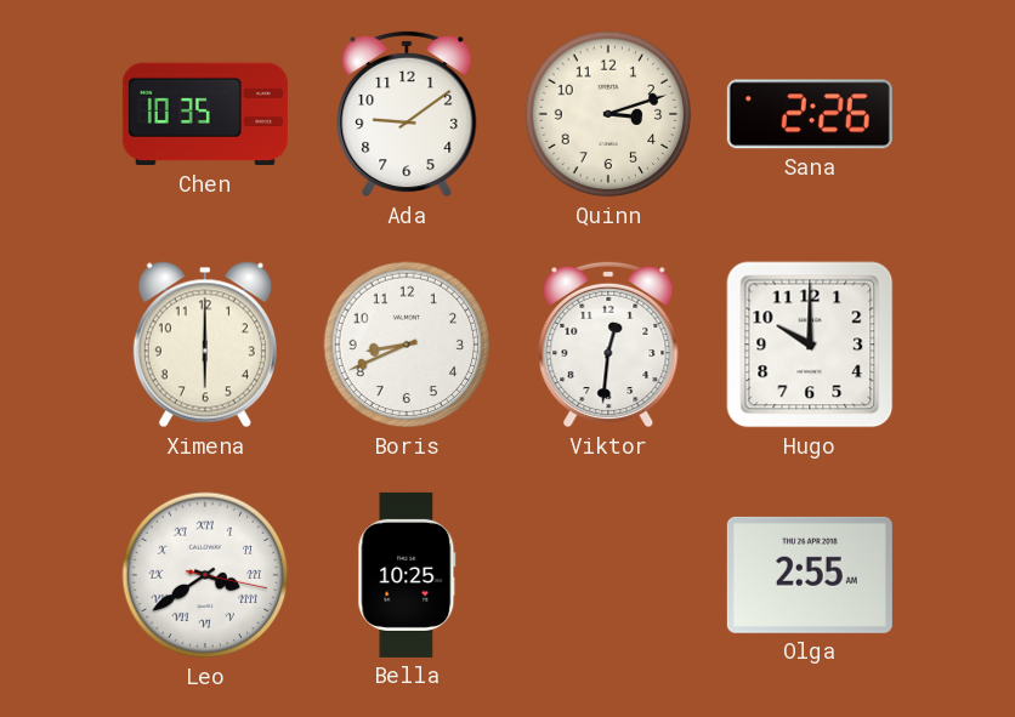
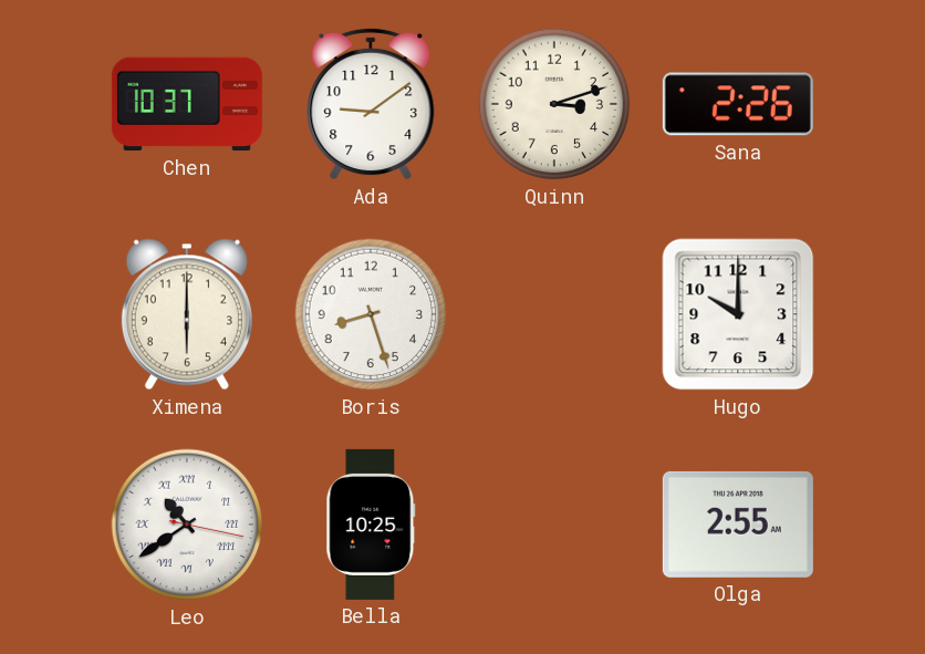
Chen: 10:35 -> 10:37
Boris: 8:41 -> 8:27
Viktor: 12:31 -> none
Leo: 3:39 -> 10:39
